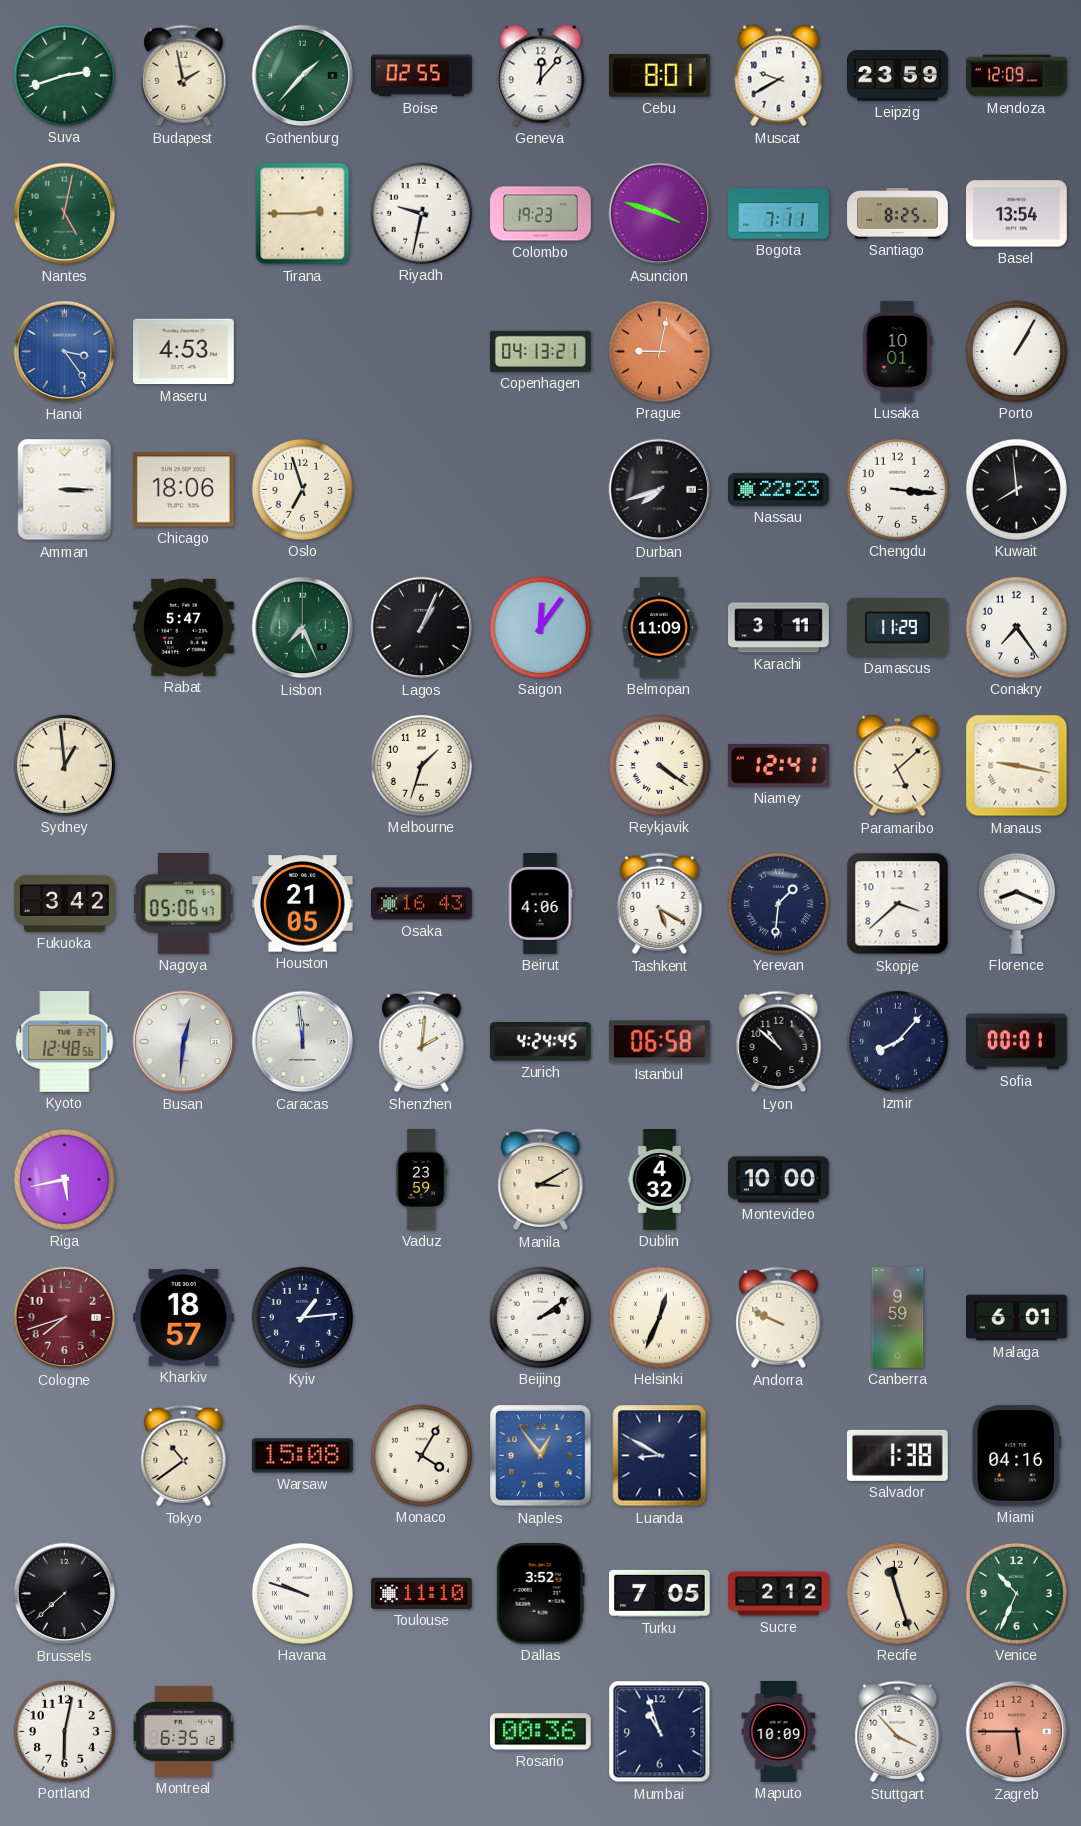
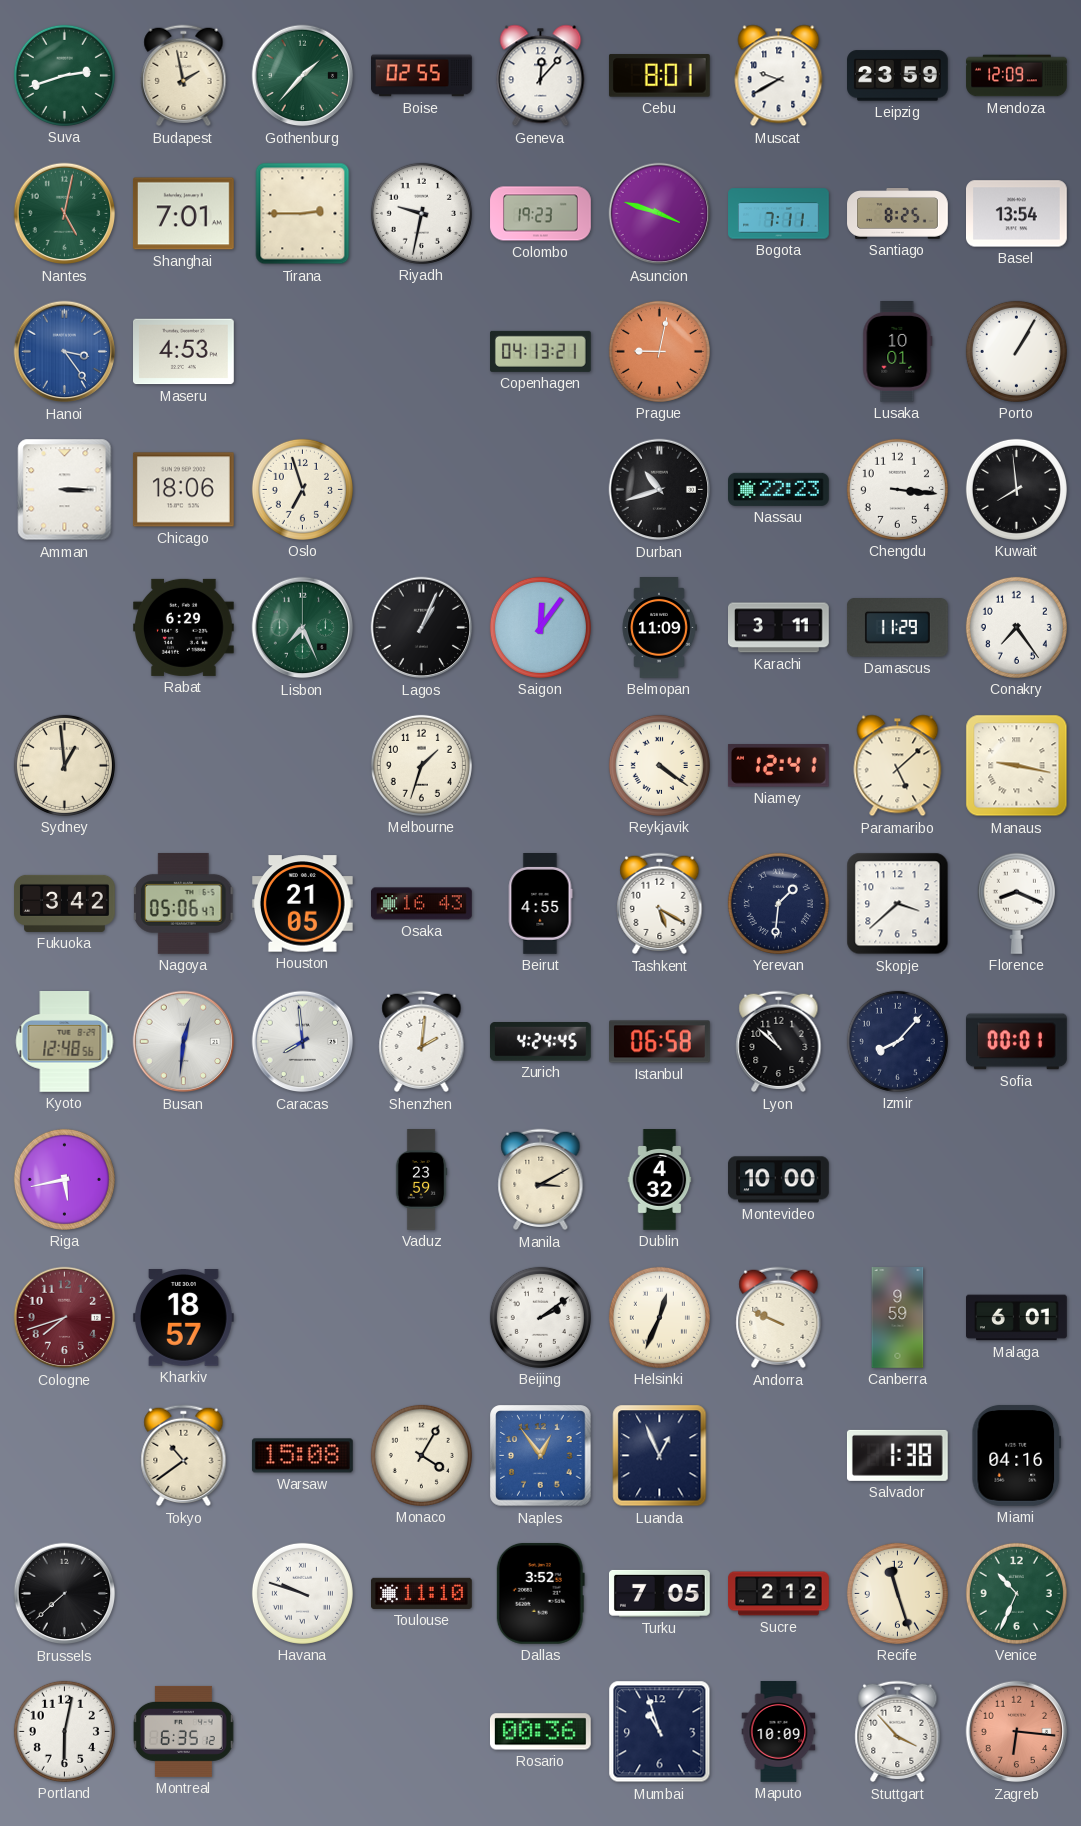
Shanghai: none -> 7:01
Durban: 7:42 -> 10:42
Rabat: 5:47 -> 6:29
Beirut: 4:06 -> 4:55
Caracas: 11:59 -> 7:59
Kyiv: 1:14 -> none
Luanda: 8:50 -> 12:56
Zagreb: 5:45 -> 6:16
